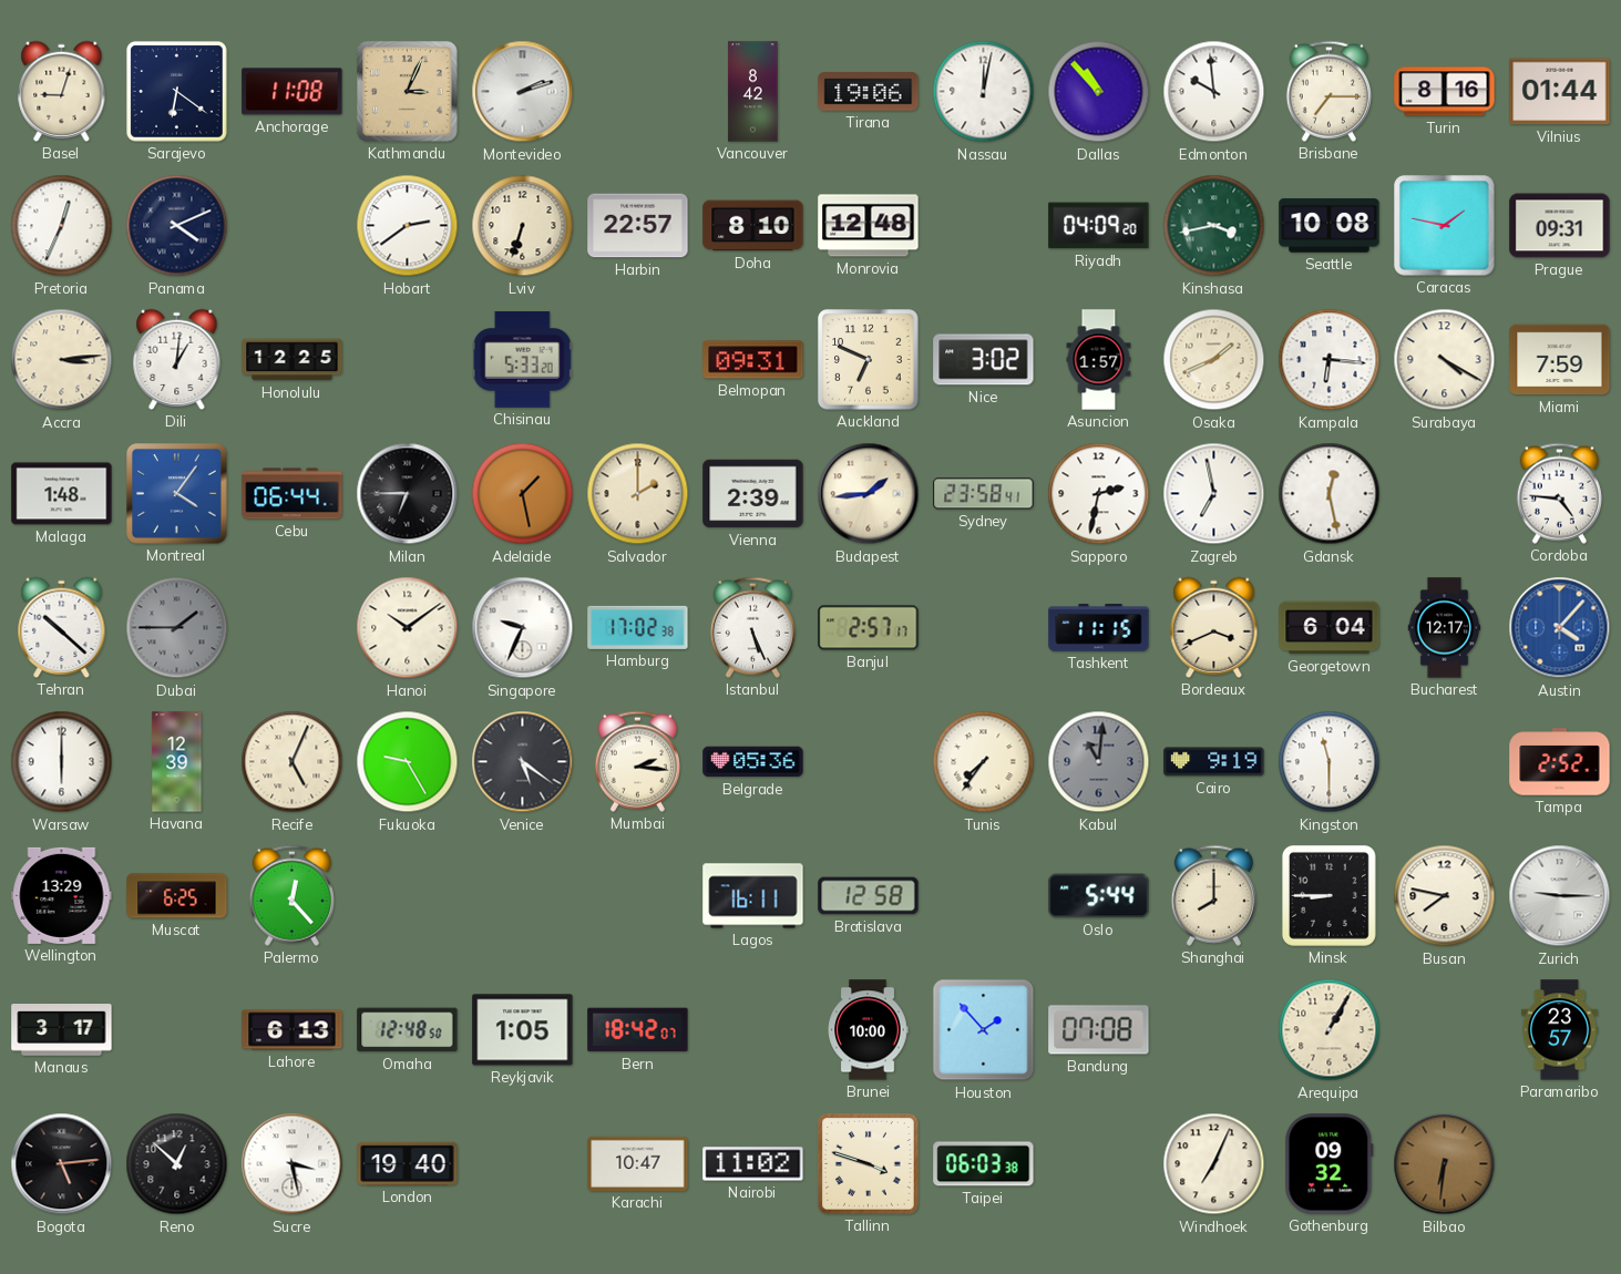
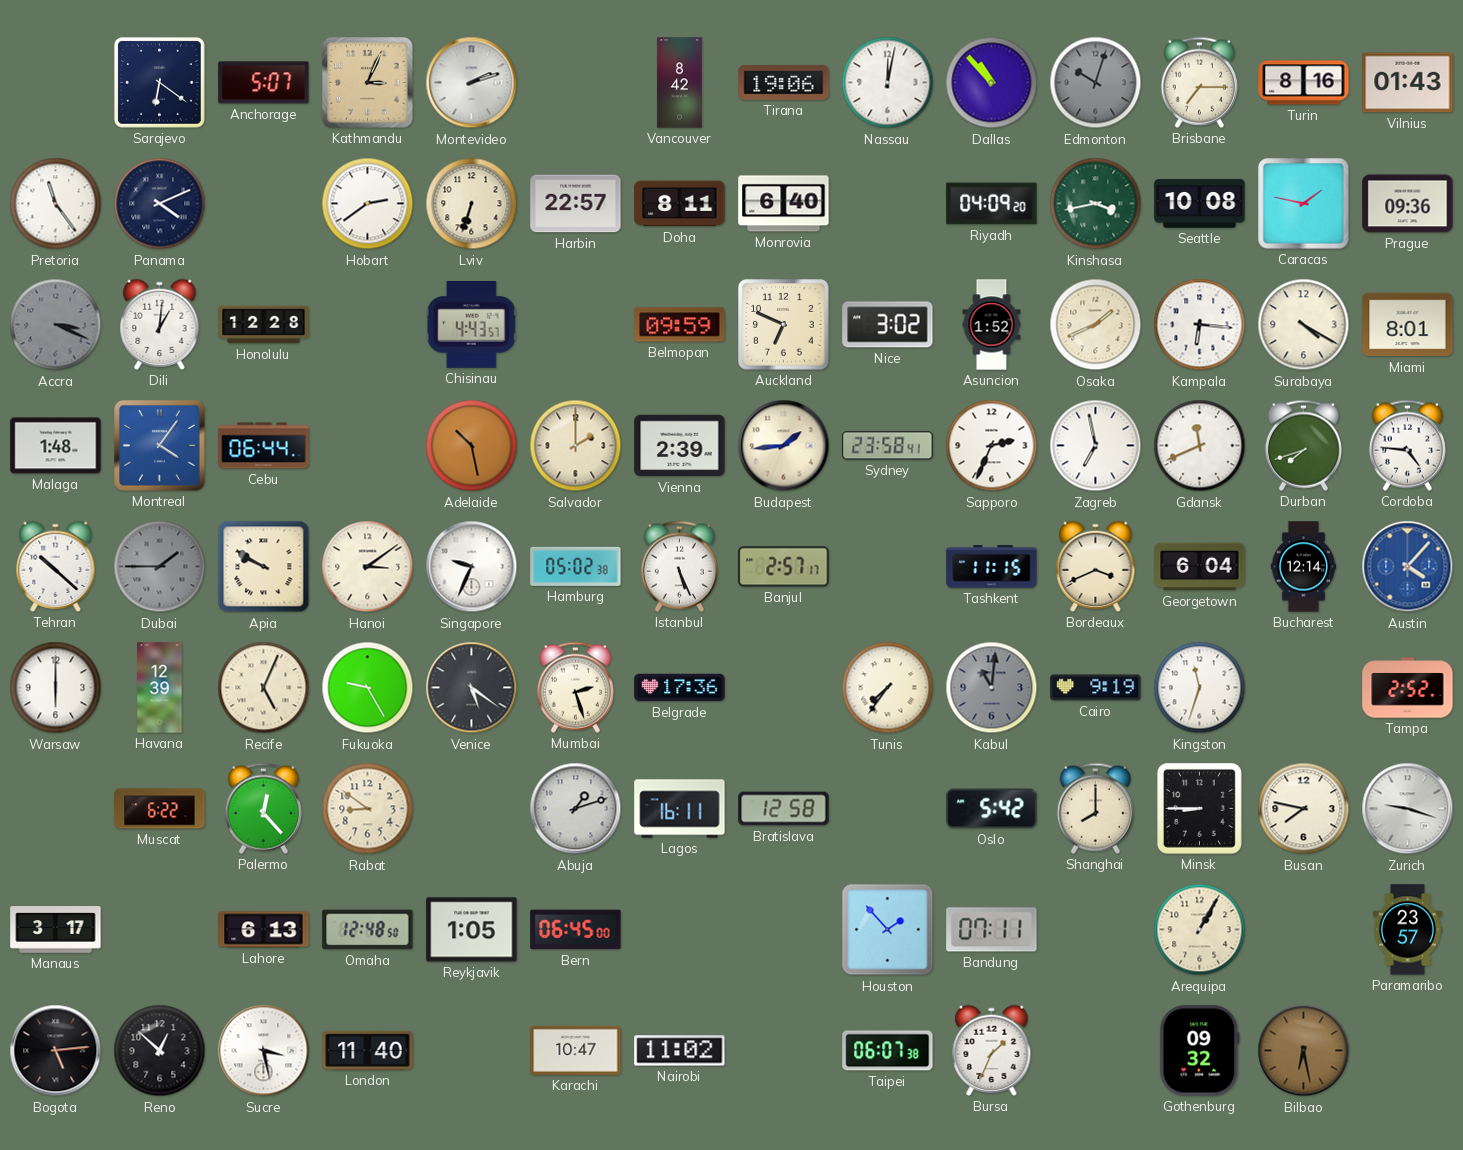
Basel: 9:03 -> none
Anchorage: 11:08 -> 5:07
Edmonton: 9:59 -> 10:03
Edmonton dial: white -> grey
Vilnius: 01:44 -> 01:43
Pretoria: 12:34 -> 11:24
Doha: 8:10 -> 8:11
Monrovia: 12:48 -> 6:40
Prague: 09:31 -> 09:36
Accra: 3:14 -> 3:19
Accra dial: cream -> grey
Honolulu: 12:25 -> 12:28
Chisinau: 5:33 -> 4:43
Belmopan: 09:31 -> 09:59
Asuncion: 1:57 -> 1:52
Miami: 7:59 -> 8:01
Milan: 6:45 -> none
Adelaide: 1:28 -> 10:28
Sapporo: 2:32 -> 2:34
Gdansk: 12:28 -> 11:41
Durban: none -> 7:42
Apia: none -> 9:50
Hanoi: 10:09 -> 3:09
Hamburg: 17:02 -> 05:02
Bucharest: 12:17 -> 12:14
Mumbai: 2:16 -> 2:27
Belgrade: 05:36 -> 17:36
Kingston: 11:30 -> 11:33
Wellington: 13:29 -> none
Muscat: 6:25 -> 6:22
Rabat: none -> 8:51
Abuja: none -> 1:12
Oslo: 5:44 -> 5:42
Zurich: 9:15 -> 9:18
Bern: 18:42 -> 06:45
Brunei: 10:00 -> none
Bandung: 07:08 -> 07:11
London: 19:40 -> 11:40
Tallinn: 3:48 -> none
Taipei: 06:03 -> 06:07
Bursa: none -> 1:34
Windhoek: 7:04 -> none
Bilbao: 6:31 -> 6:28
